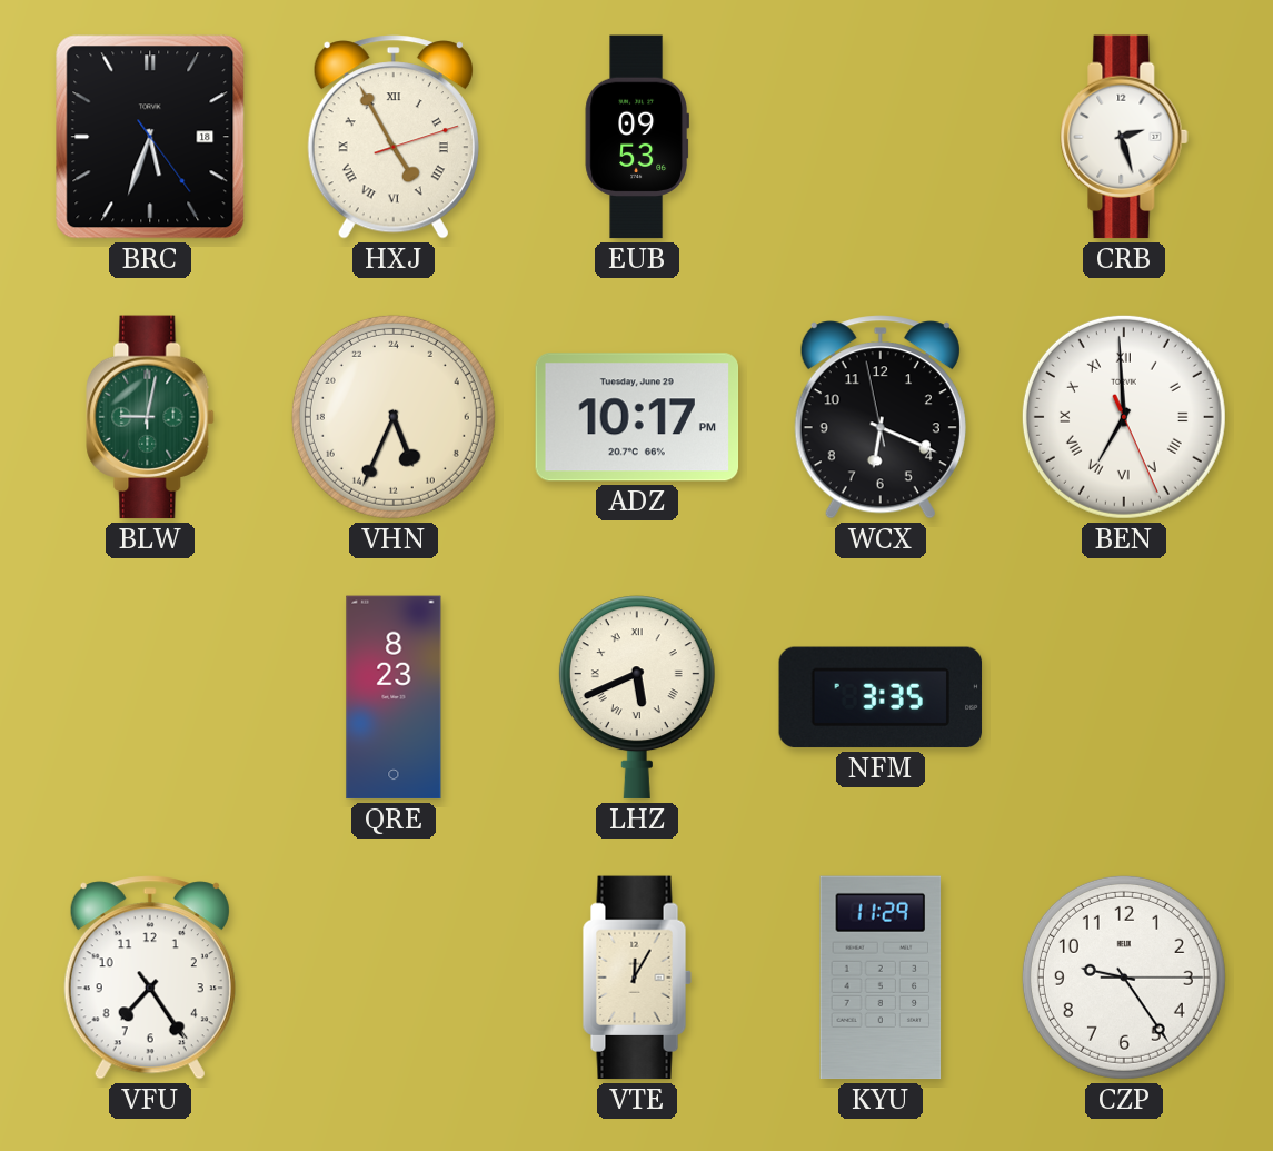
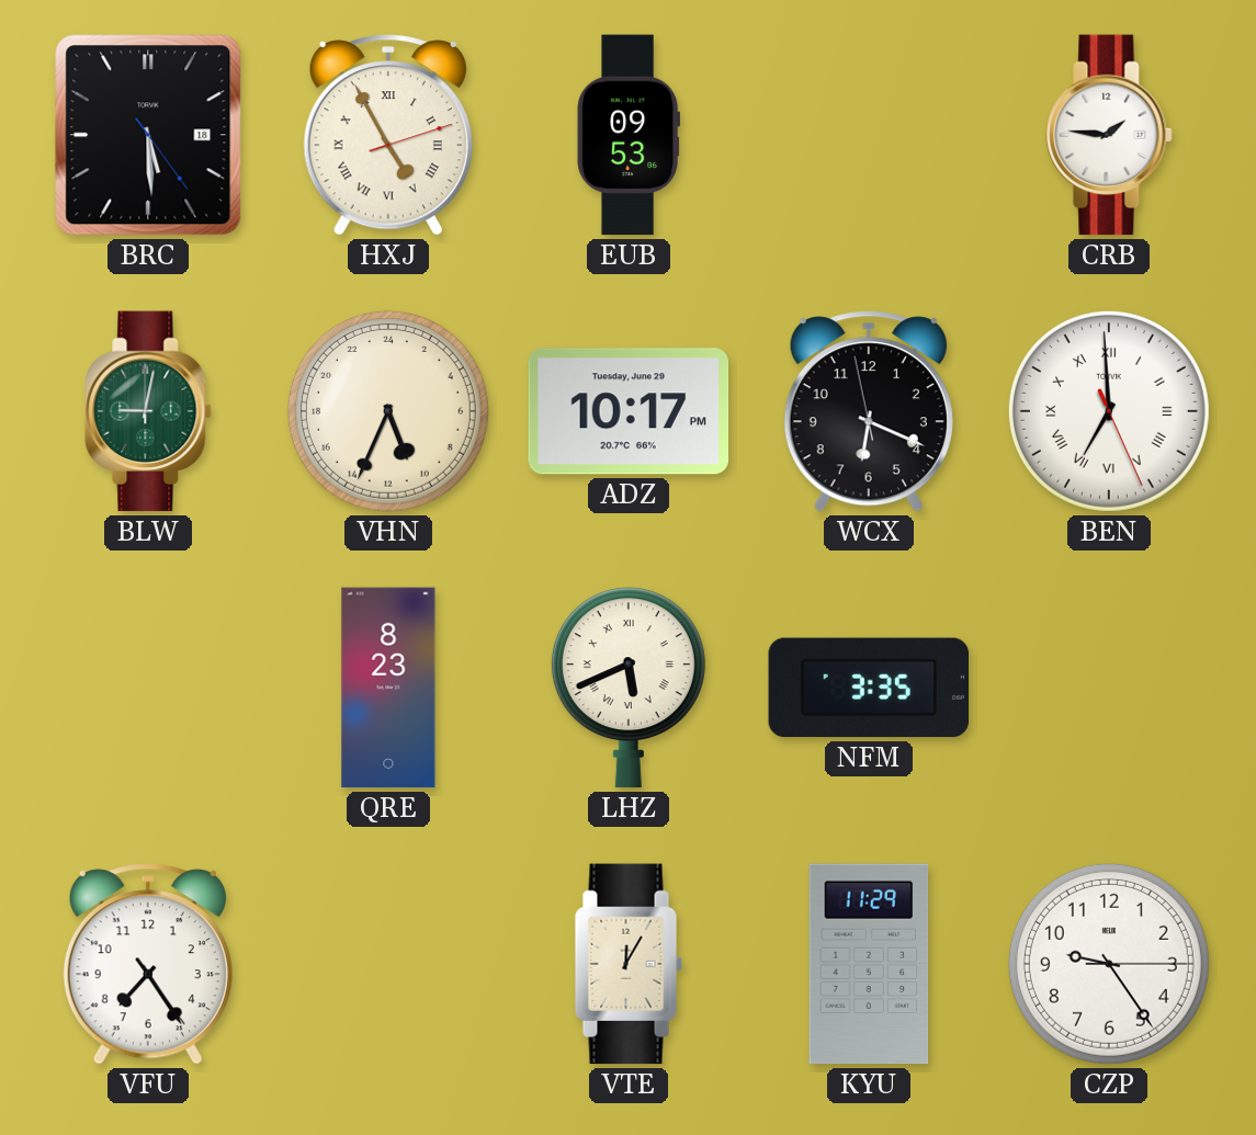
BRC: 5:33 -> 5:29
CRB: 2:27 -> 1:46
